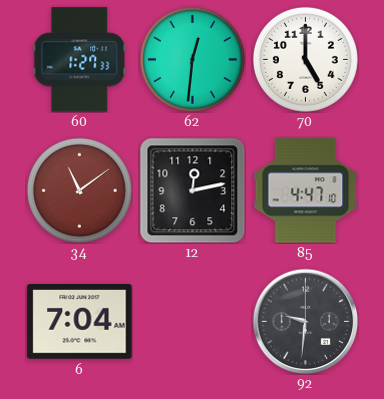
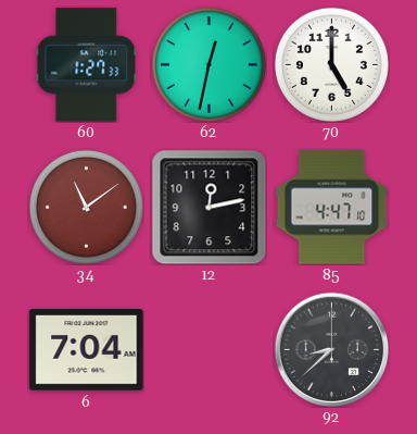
62: 12:31 -> 12:32
92: 9:31 -> 8:38
